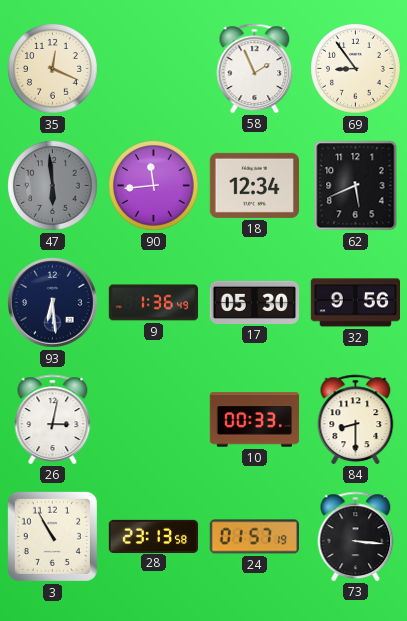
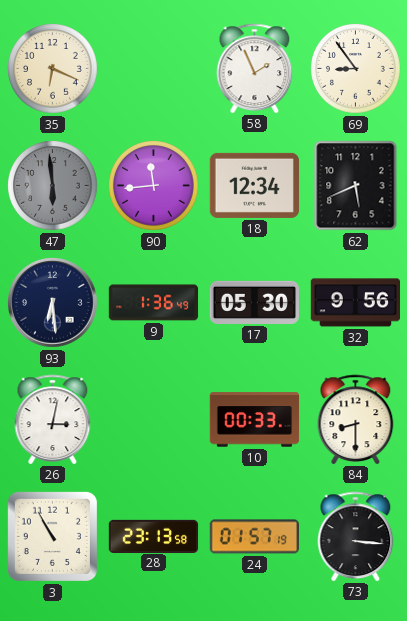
35: 12:19 -> 6:19
